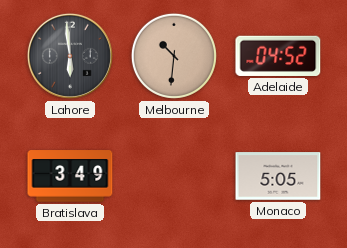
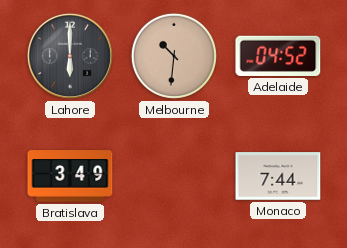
Lahore: 5:59 -> 6:00
Monaco: 5:05 -> 7:44
